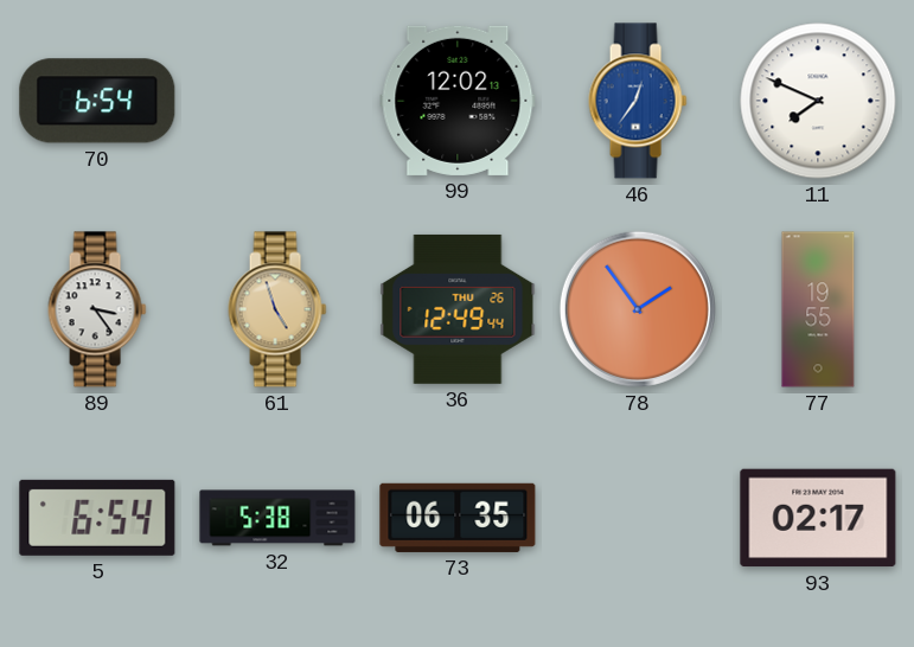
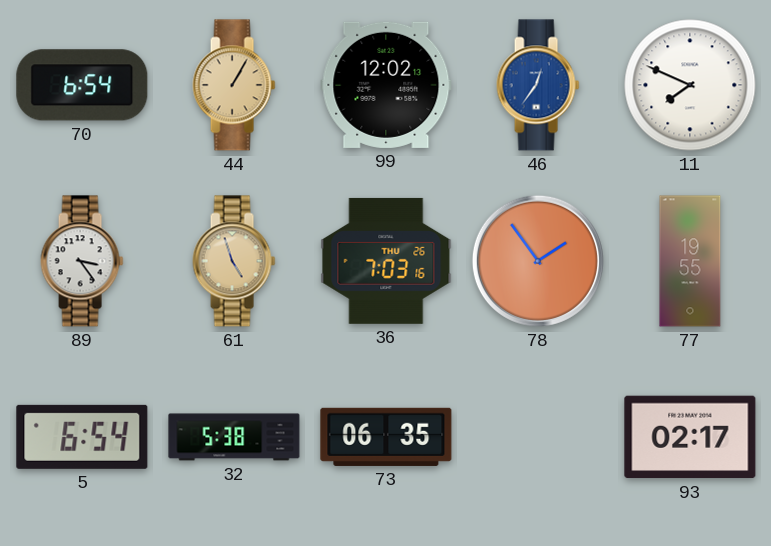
44: none -> 1:05
36: 12:49 -> 7:03
